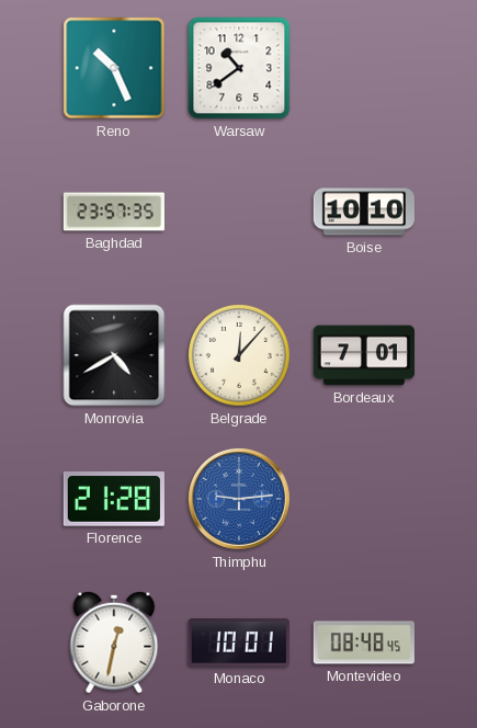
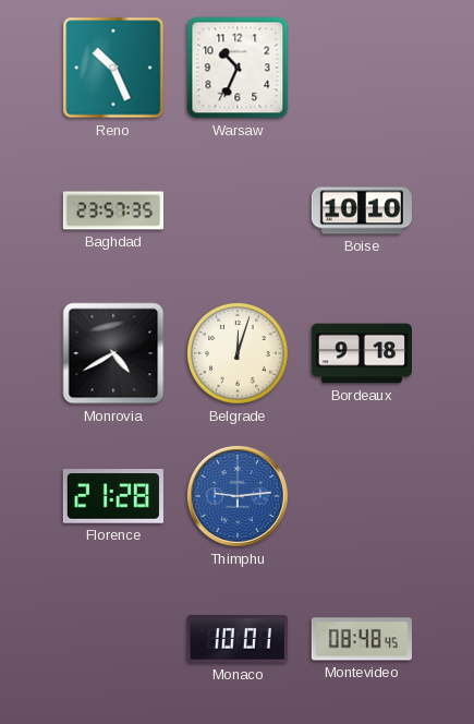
Warsaw: 10:39 -> 10:34
Belgrade: 12:07 -> 12:03
Bordeaux: 7:01 -> 9:18
Gaborone: 12:32 -> none
